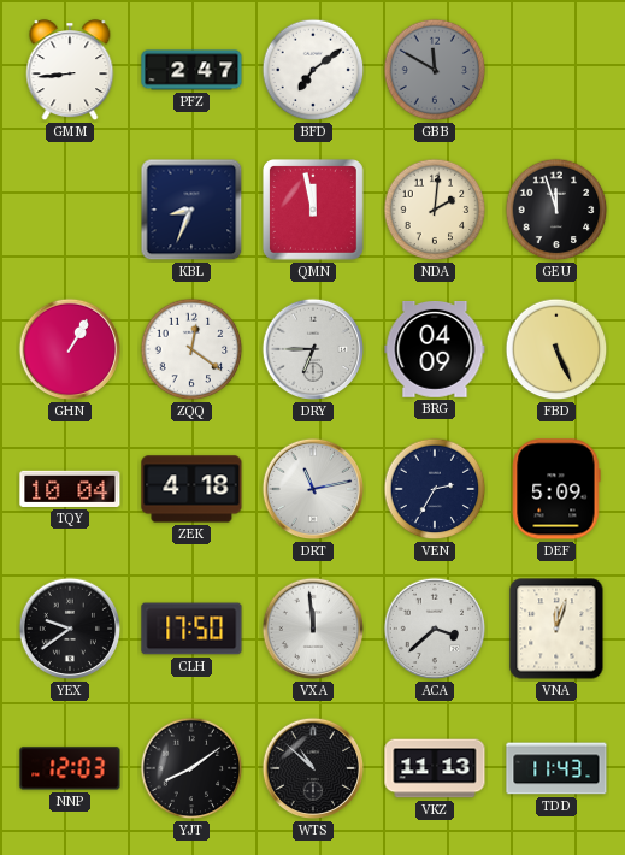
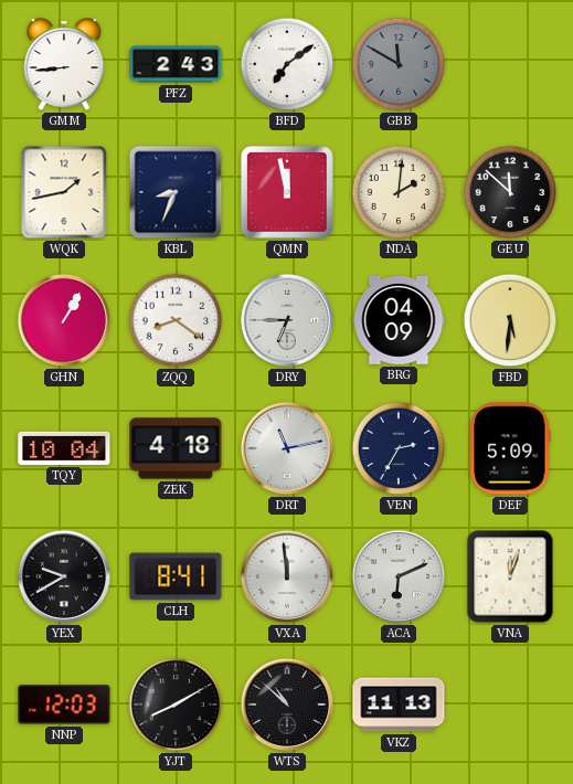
PFZ: 2:47 -> 2:43
WQK: none -> 1:43
GEU: 11:57 -> 11:52
ZQQ: 12:21 -> 8:21
FBD: 5:26 -> 5:31
YEX: 9:39 -> 9:40
CLH: 17:50 -> 8:41
ACA: 3:38 -> 6:11
YJT: 8:09 -> 8:10
TDD: 11:43 -> none
